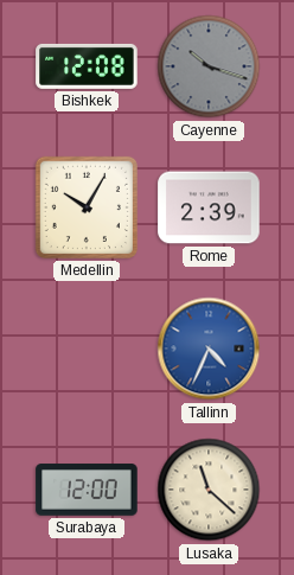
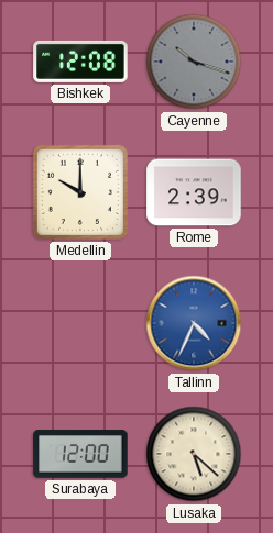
Medellin: 10:05 -> 10:00
Lusaka: 11:22 -> 5:22
